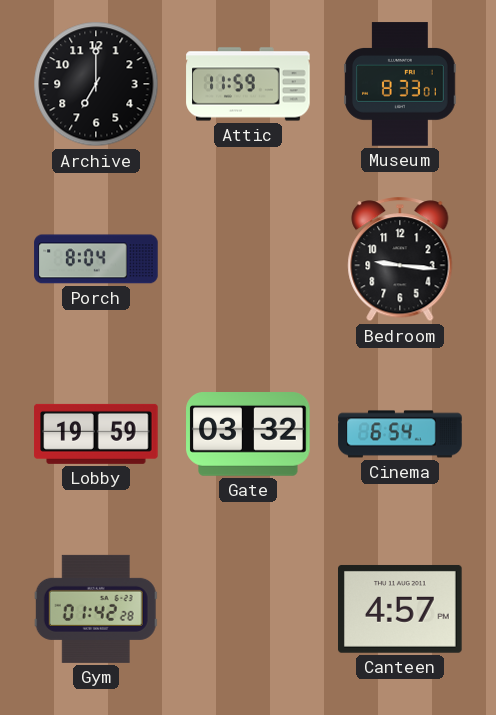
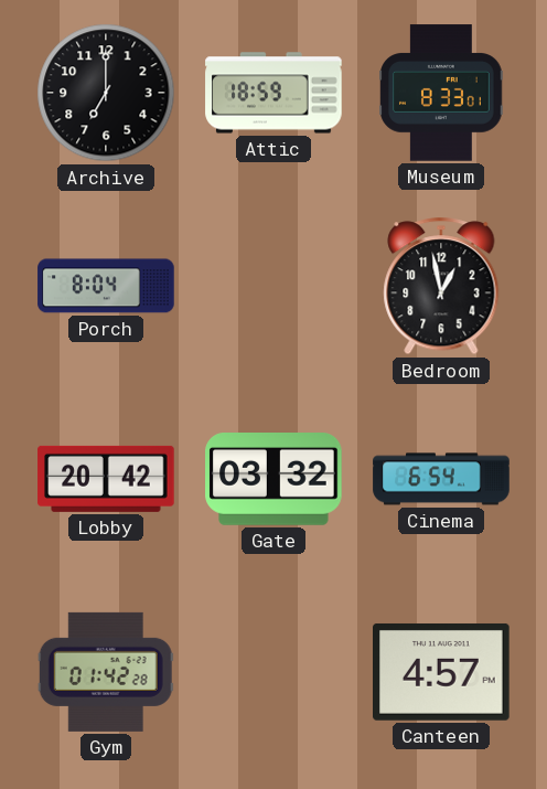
Attic: 11:59 -> 18:59
Bedroom: 9:16 -> 12:58
Lobby: 19:59 -> 20:42
